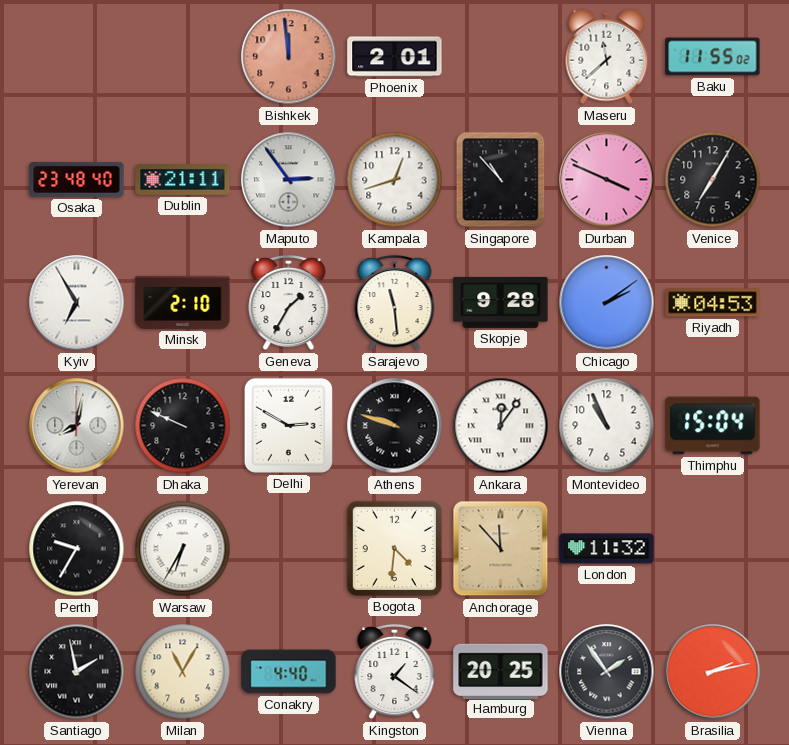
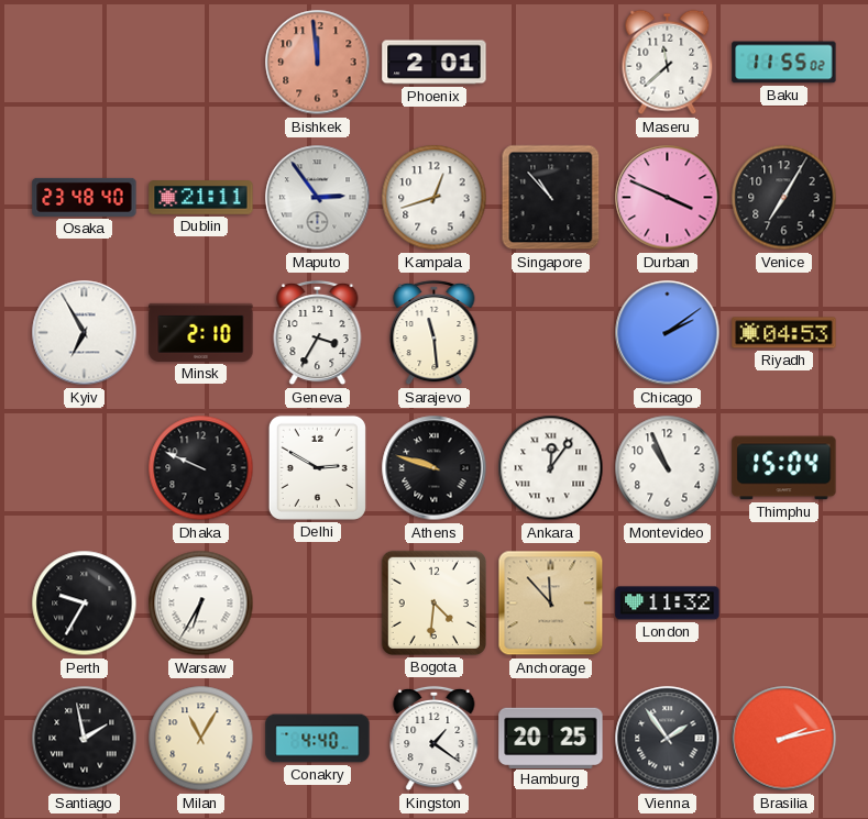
Geneva: 1:35 -> 3:35
Skopje: 9:28 -> none
Yerevan: 8:02 -> none
